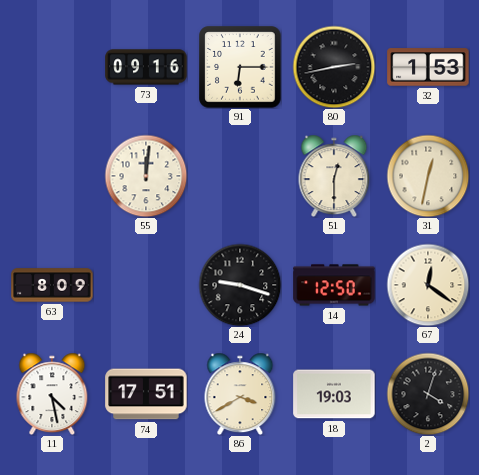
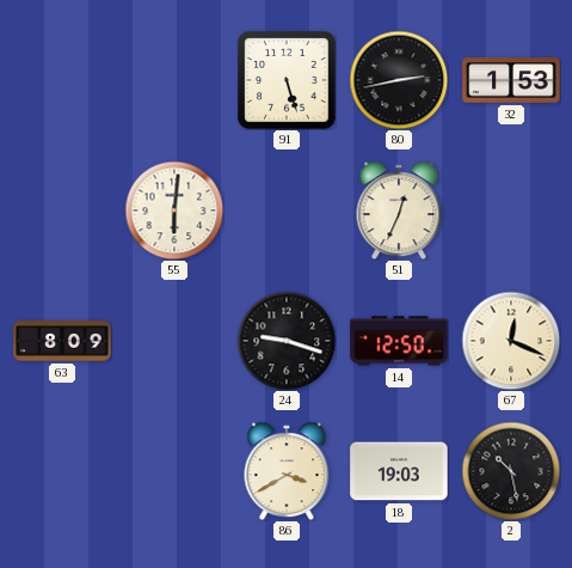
73: 09:16 -> none
91: 6:15 -> 5:27
55: 12:01 -> 6:01
51: 12:30 -> 12:34
31: 12:32 -> none
67: 12:21 -> 12:19
11: 4:28 -> none
74: 17:51 -> none
2: 4:03 -> 10:28
